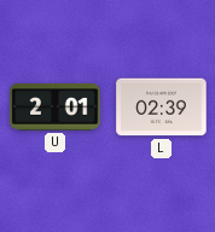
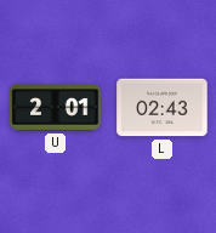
L: 02:39 -> 02:43
